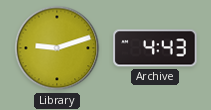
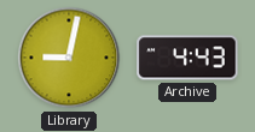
Library: 9:12 -> 9:02
